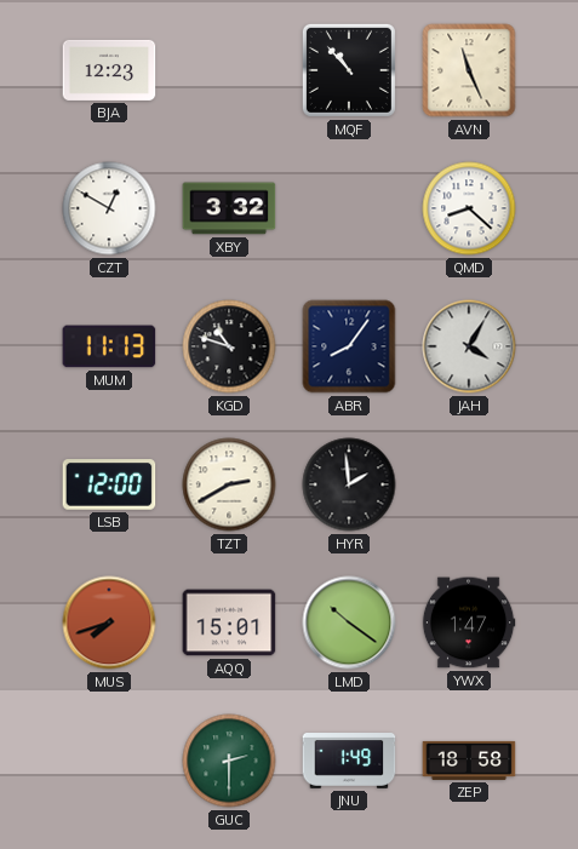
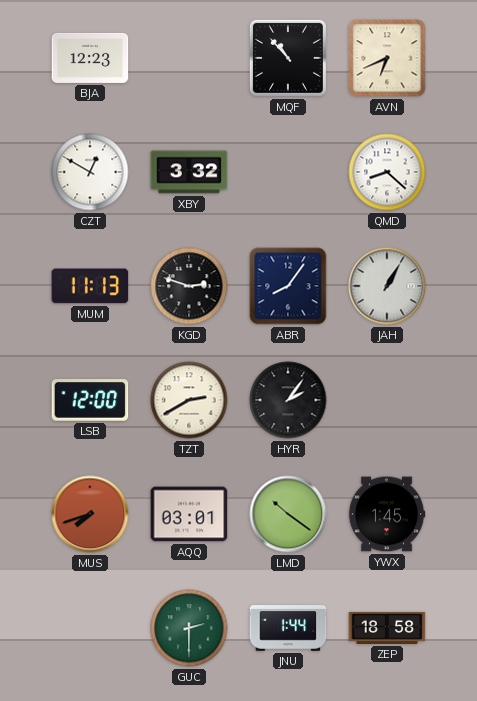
AVN: 11:26 -> 6:41
KGD: 10:48 -> 2:48
JAH: 4:05 -> 1:05
HYR: 1:59 -> 2:06
AQQ: 15:01 -> 03:01
YWX: 1:47 -> 1:45
JNU: 1:49 -> 1:44
